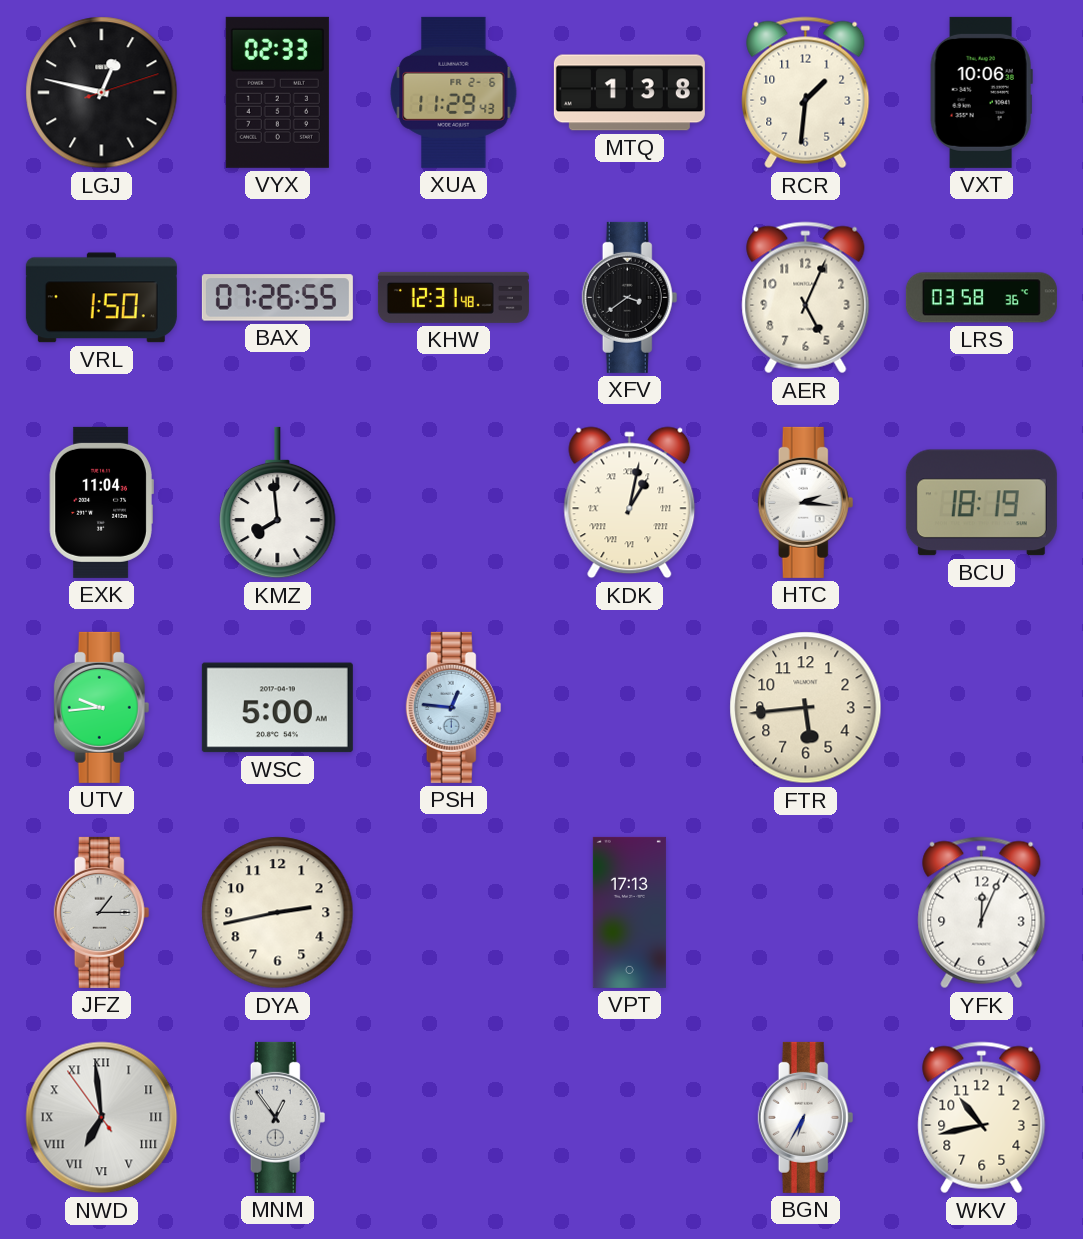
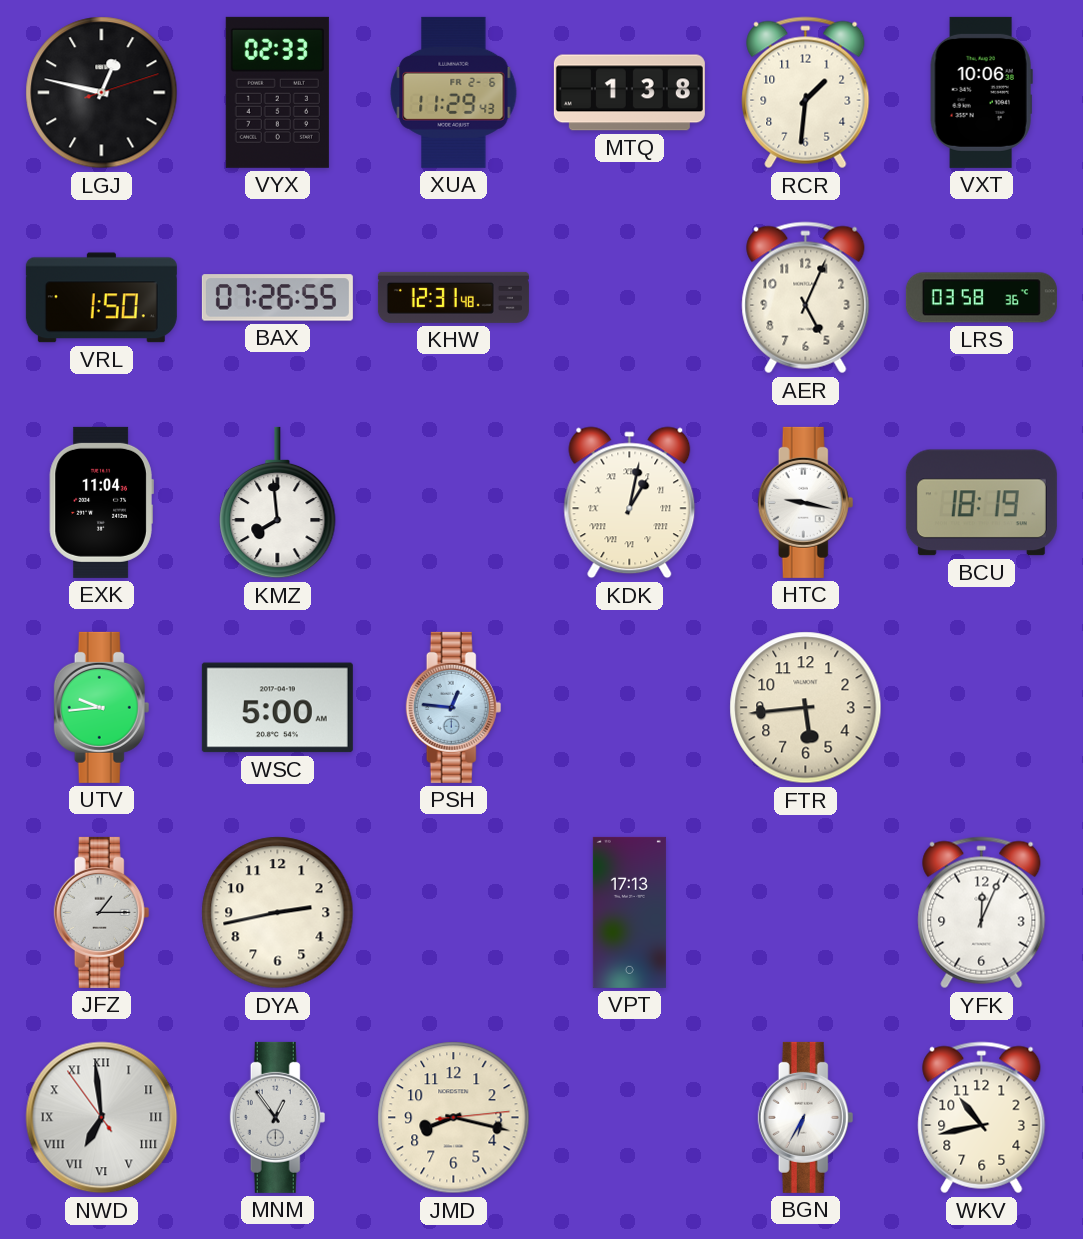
XFV: 3:39 -> none
HTC: 2:16 -> 9:17
JMD: none -> 8:17
